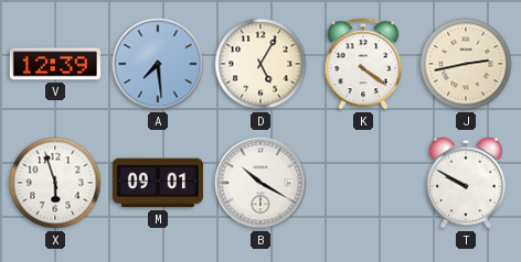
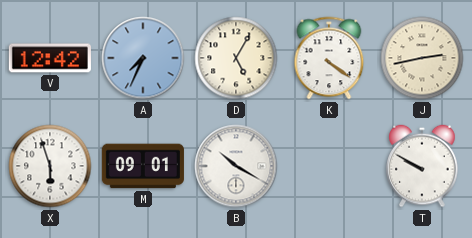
V: 12:39 -> 12:42
A: 7:29 -> 7:34
